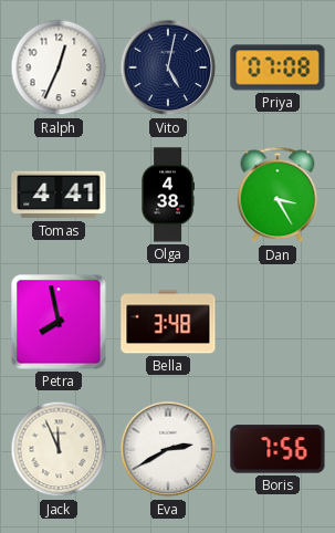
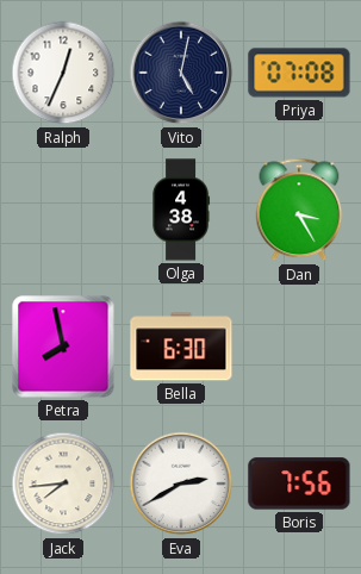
Tomas: 4:41 -> none
Bella: 3:48 -> 6:30
Jack: 11:56 -> 7:44
